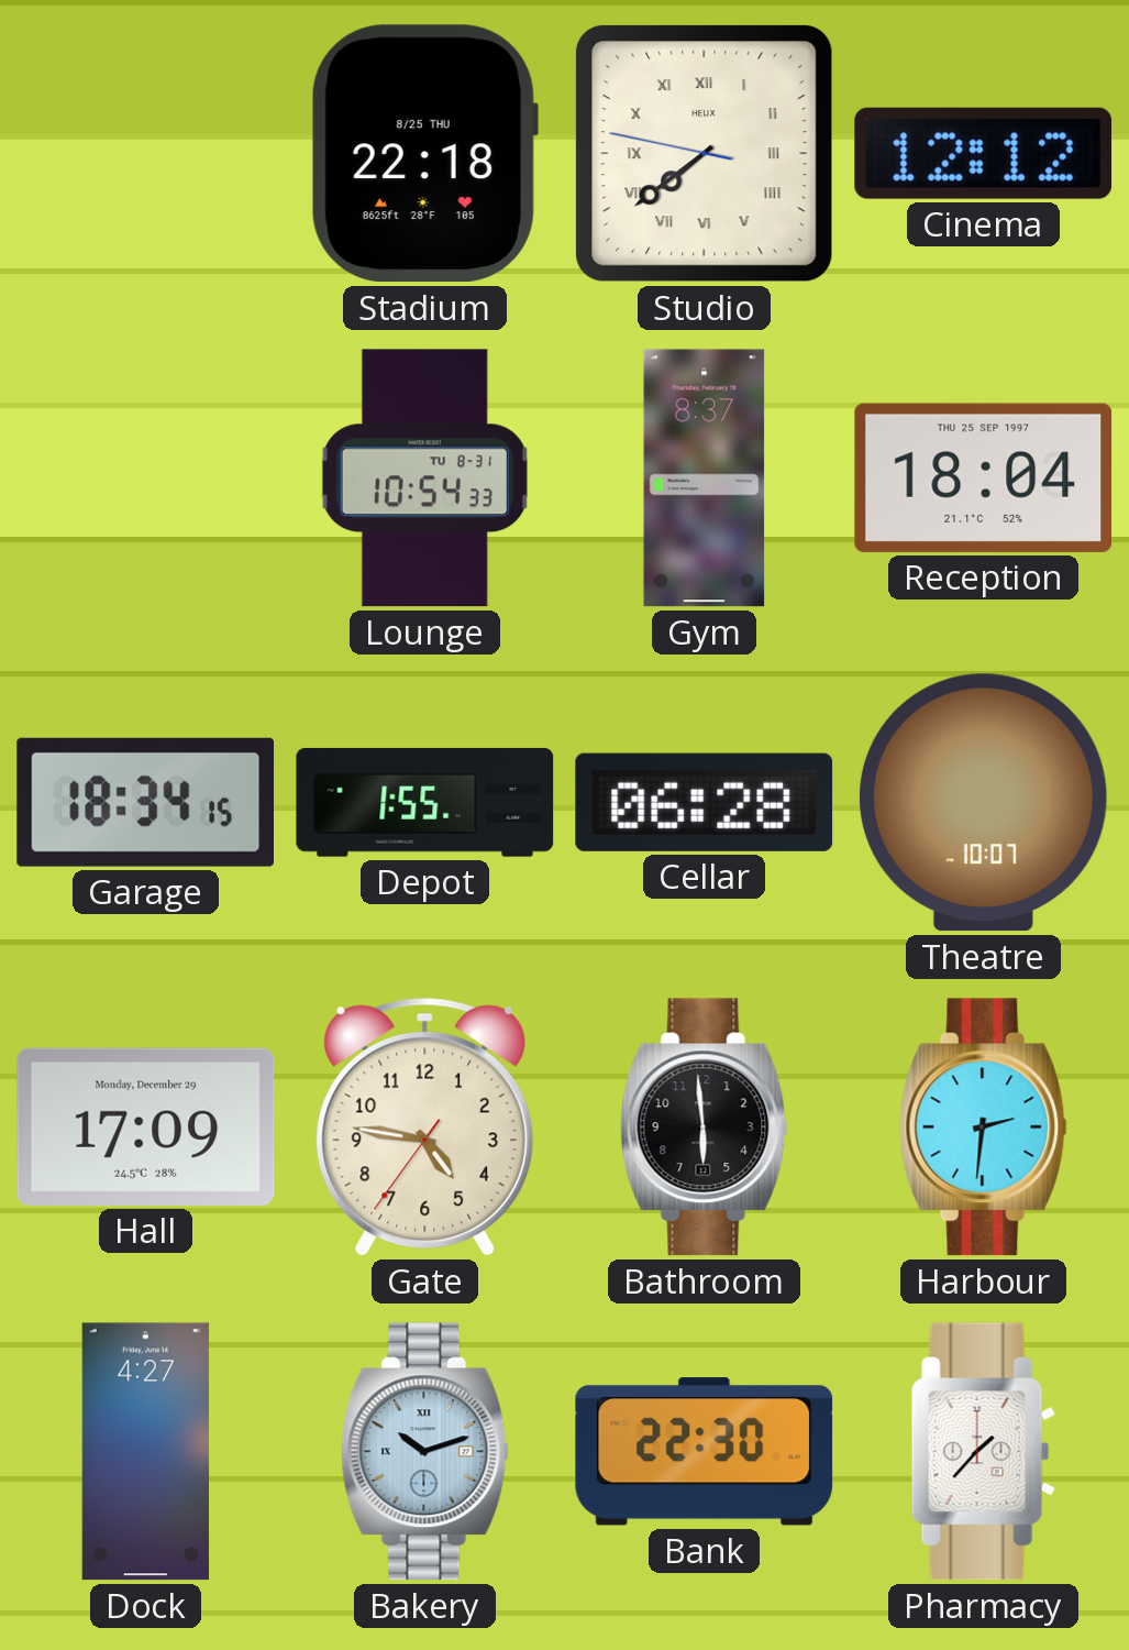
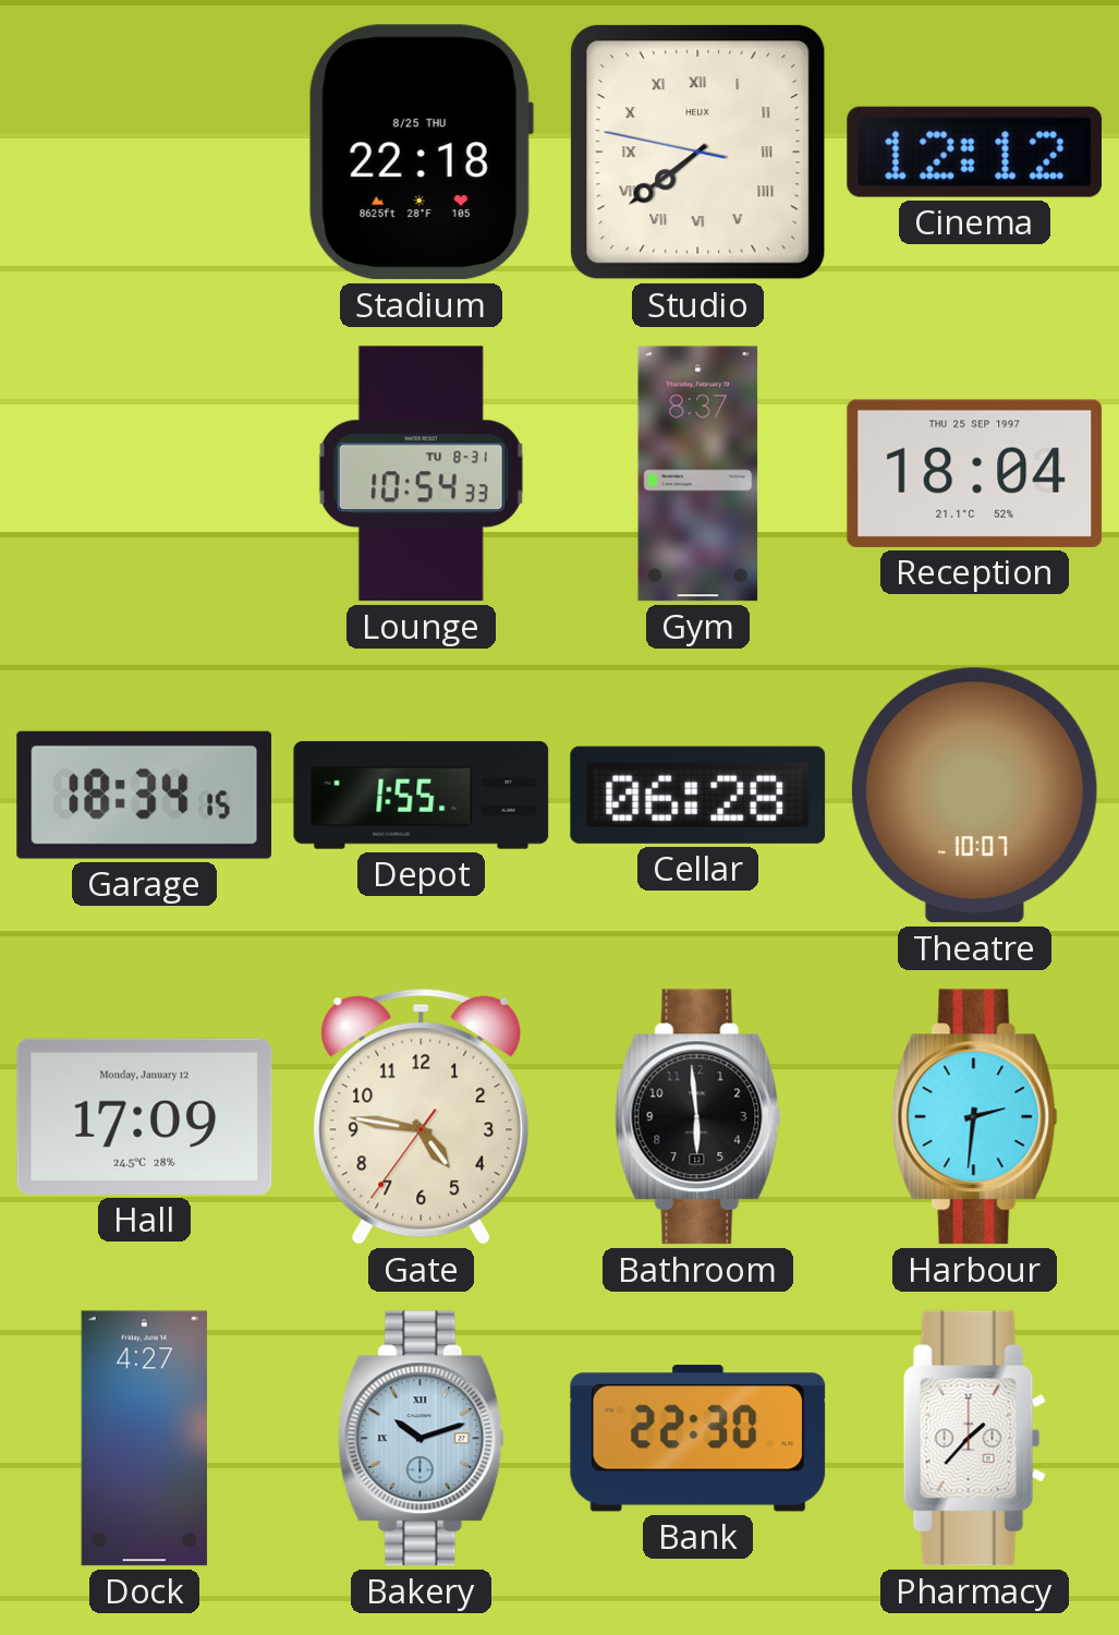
Hall date: Monday, December 29 -> Monday, January 12
